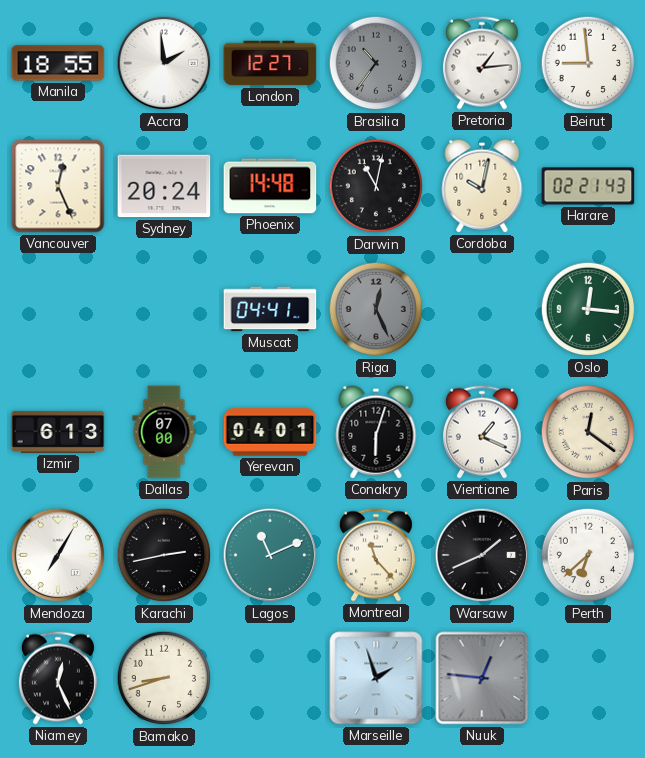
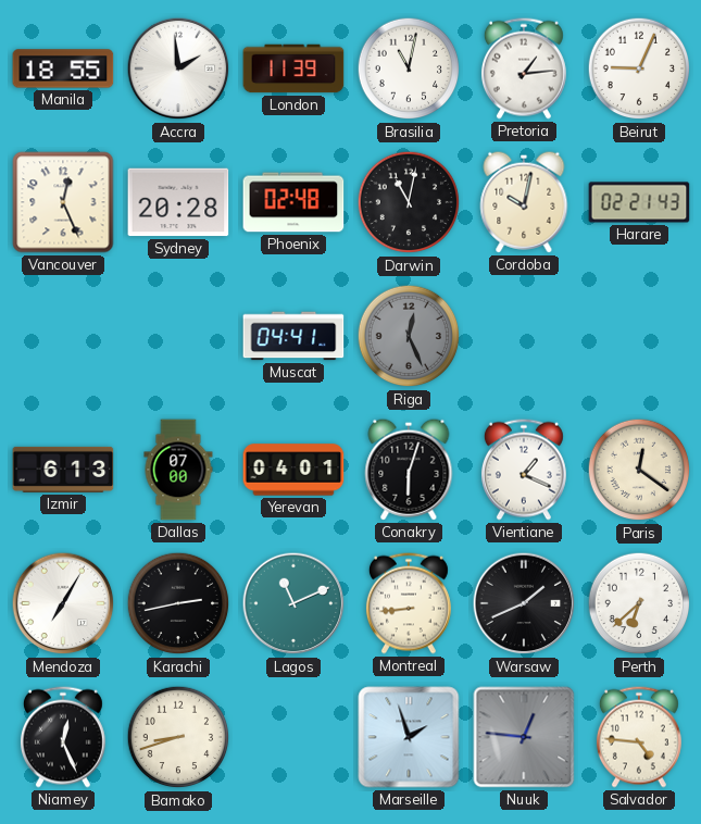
London: 12:27 -> 11:39
Brasilia: 10:36 -> 11:02
Brasilia dial: grey -> white
Beirut: 8:59 -> 9:04
Sydney: 20:24 -> 20:28
Phoenix: 14:48 -> 02:48
Oslo: 12:16 -> none
Montreal: 11:23 -> 8:44
Salvador: none -> 4:46
